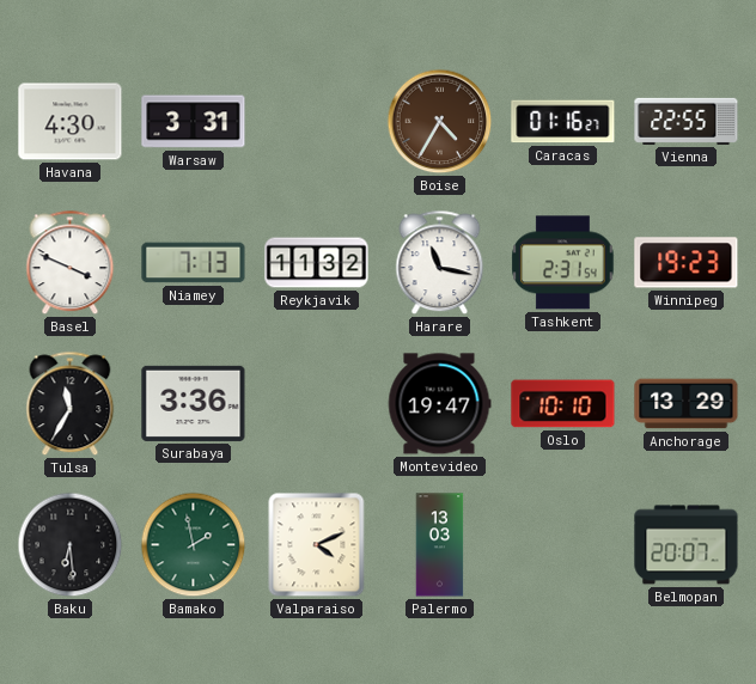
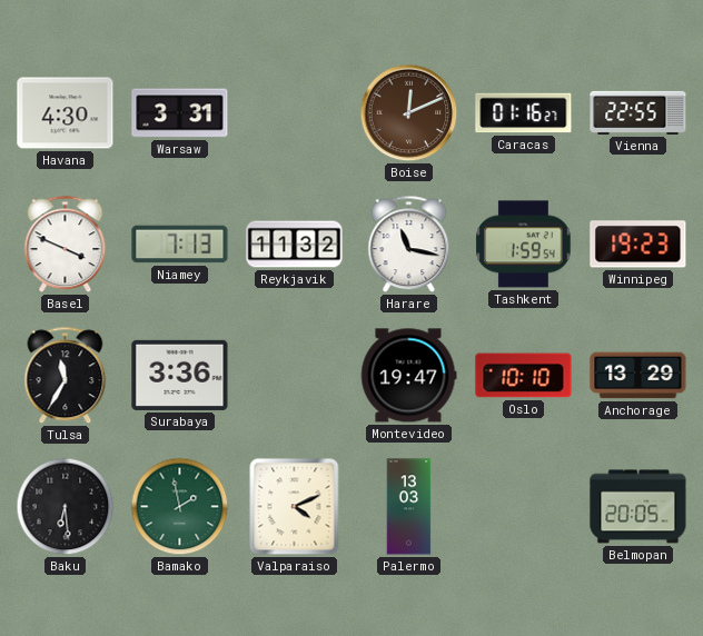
Boise: 4:35 -> 12:11
Tashkent: 2:31 -> 1:59
Belmopan: 20:07 -> 20:05
